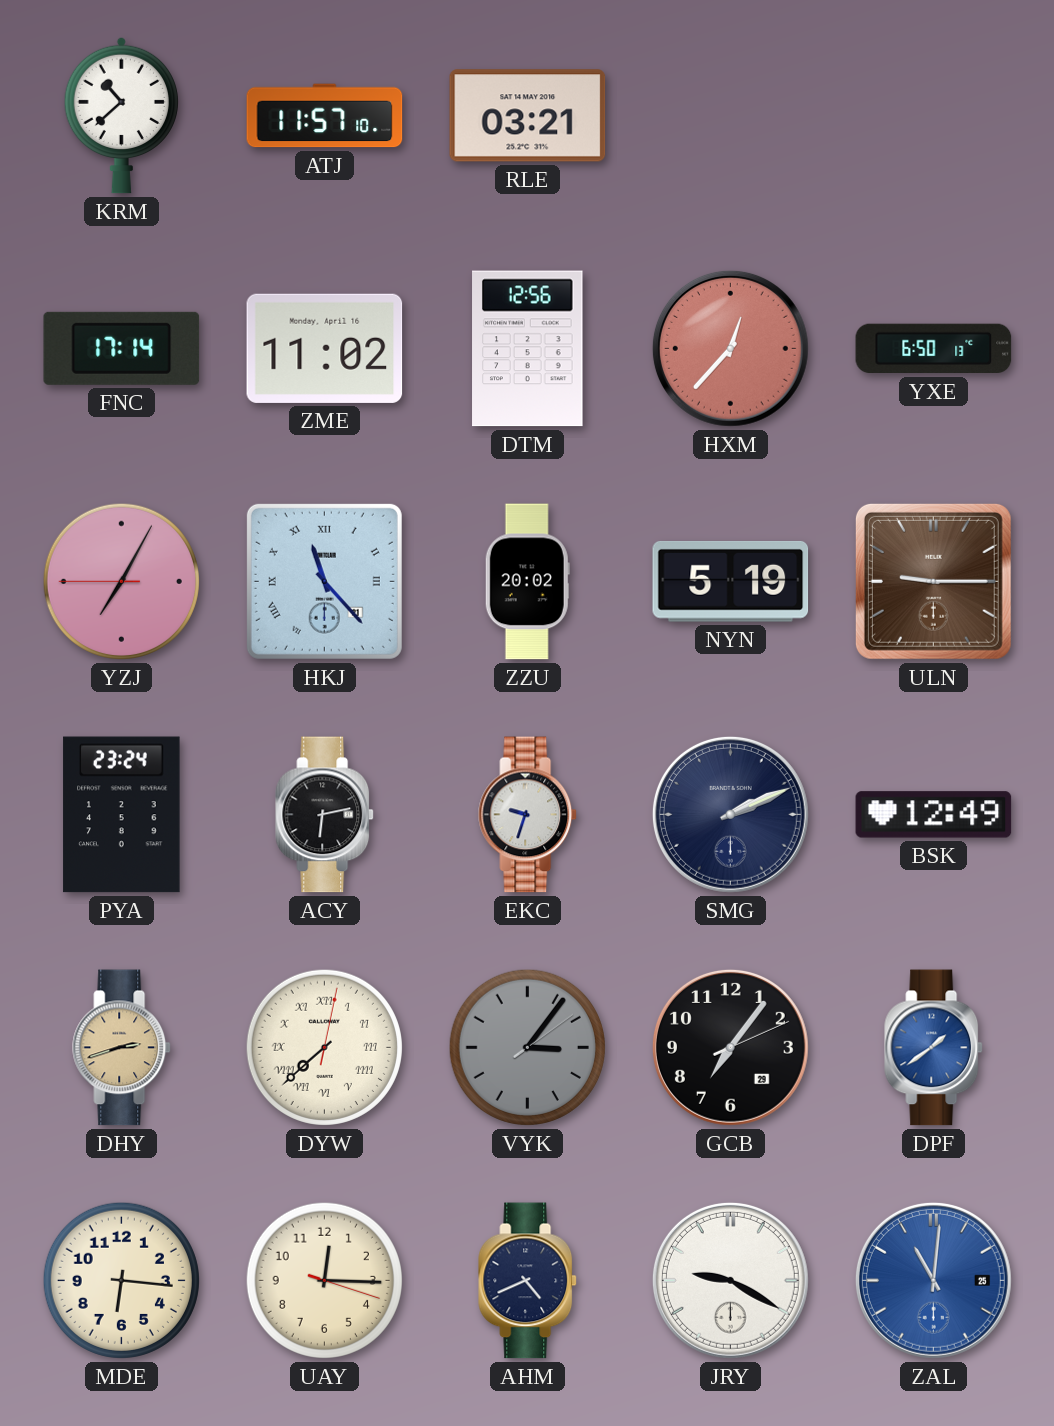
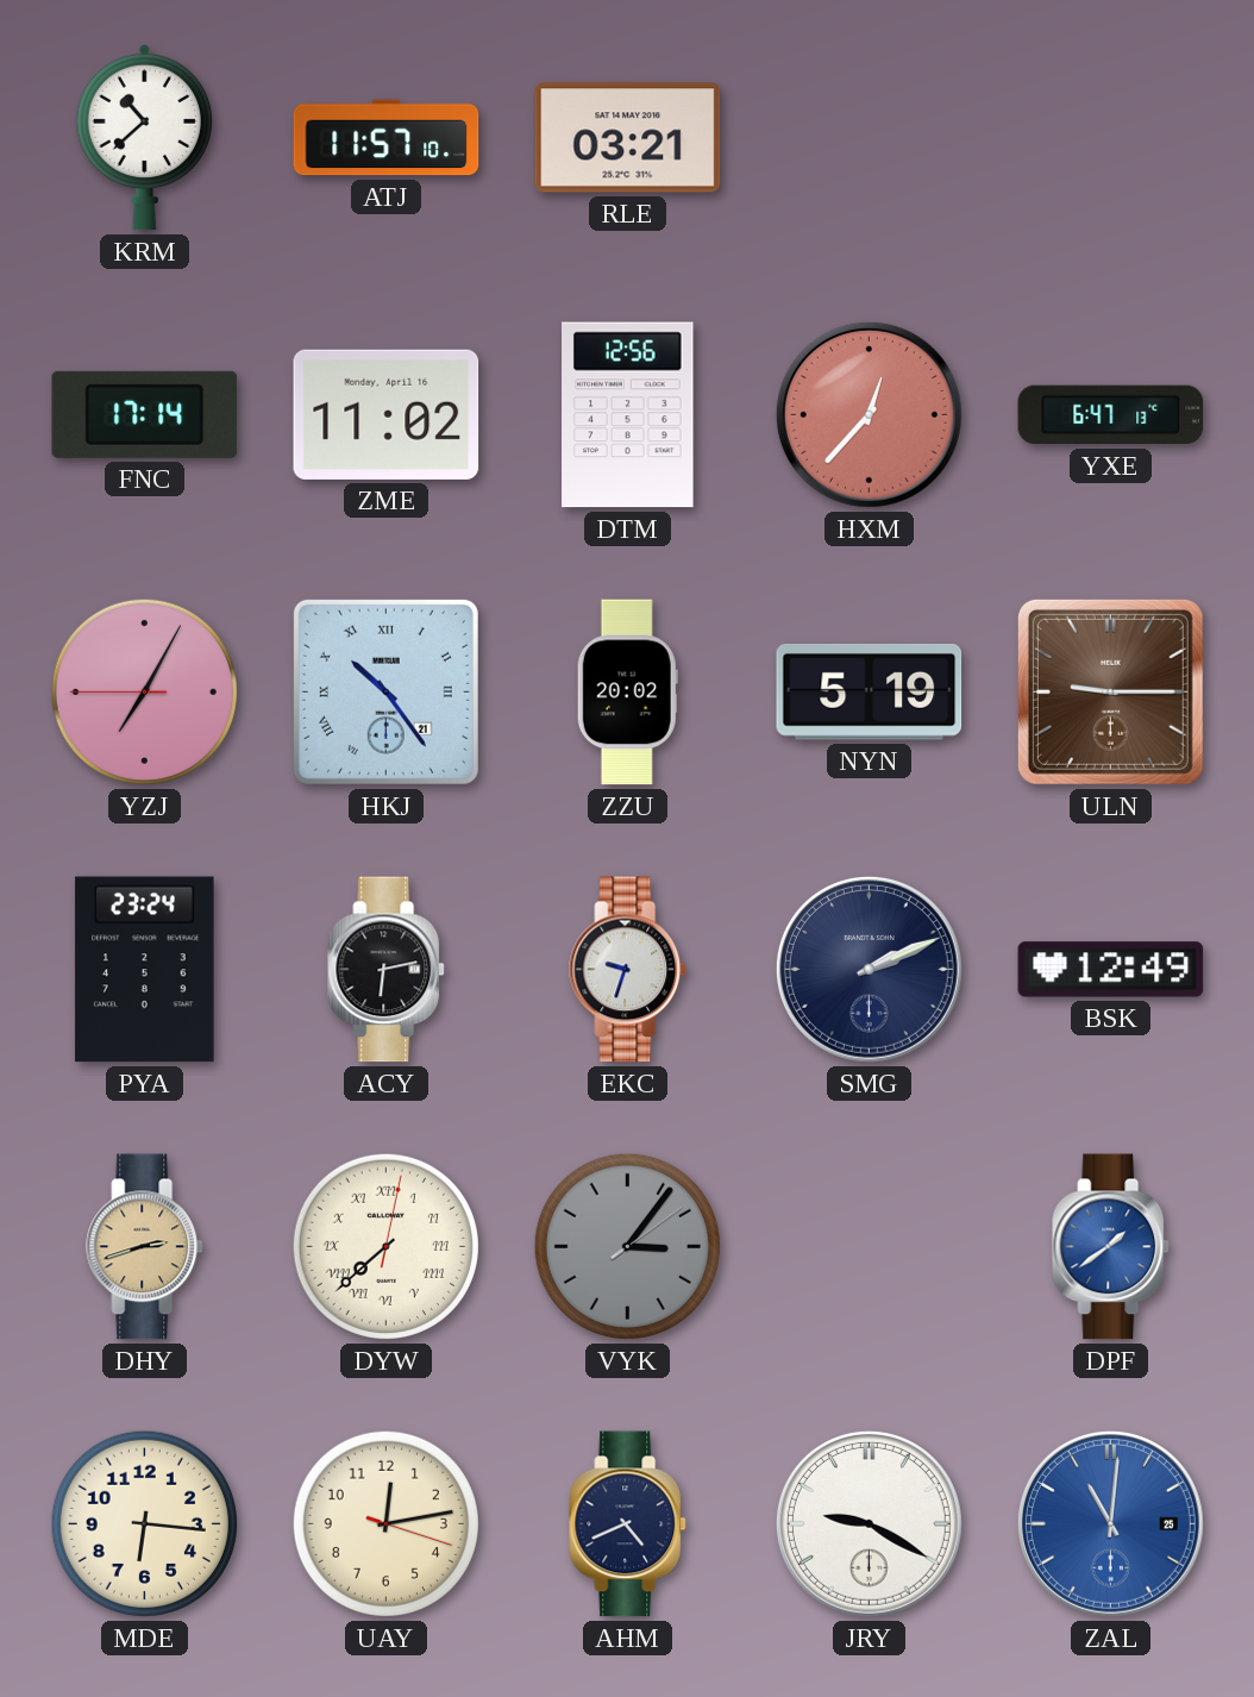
YXE: 6:50 -> 6:47
HKJ: 11:23 -> 10:24
GCB: 7:06 -> none
UAY: 12:15 -> 12:13
